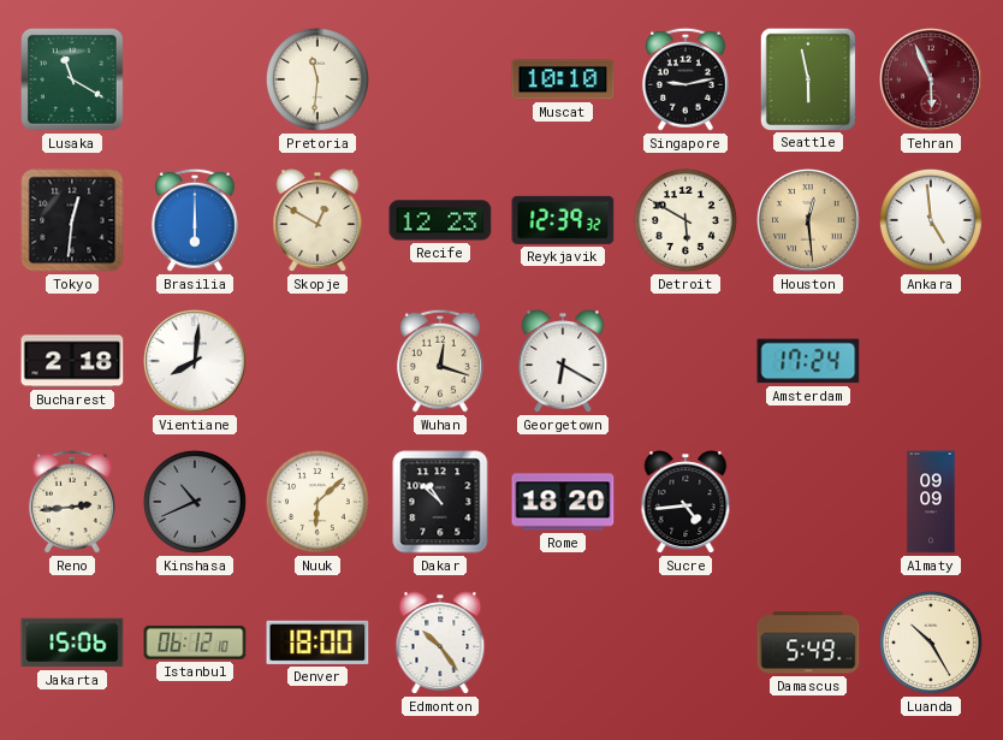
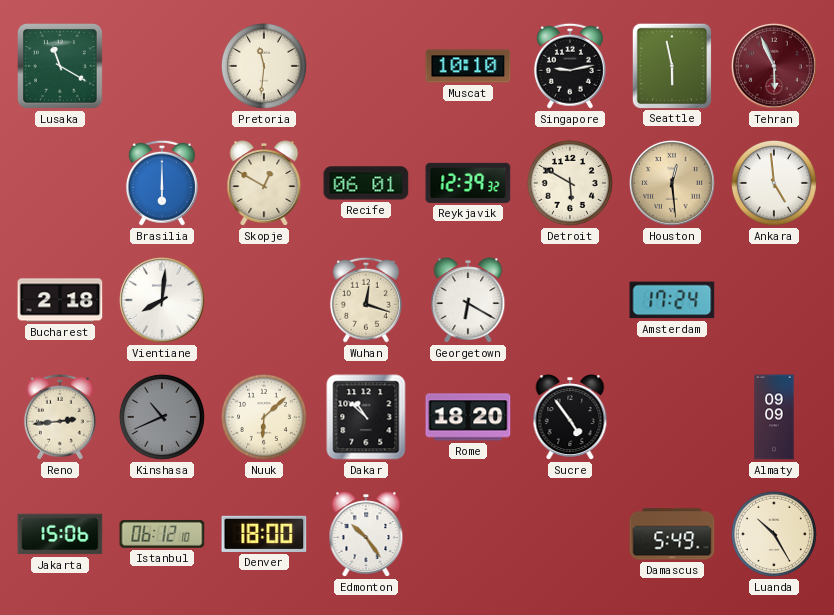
Tokyo: 12:31 -> none
Recife: 12:23 -> 06:01
Sucre: 4:44 -> 4:54
